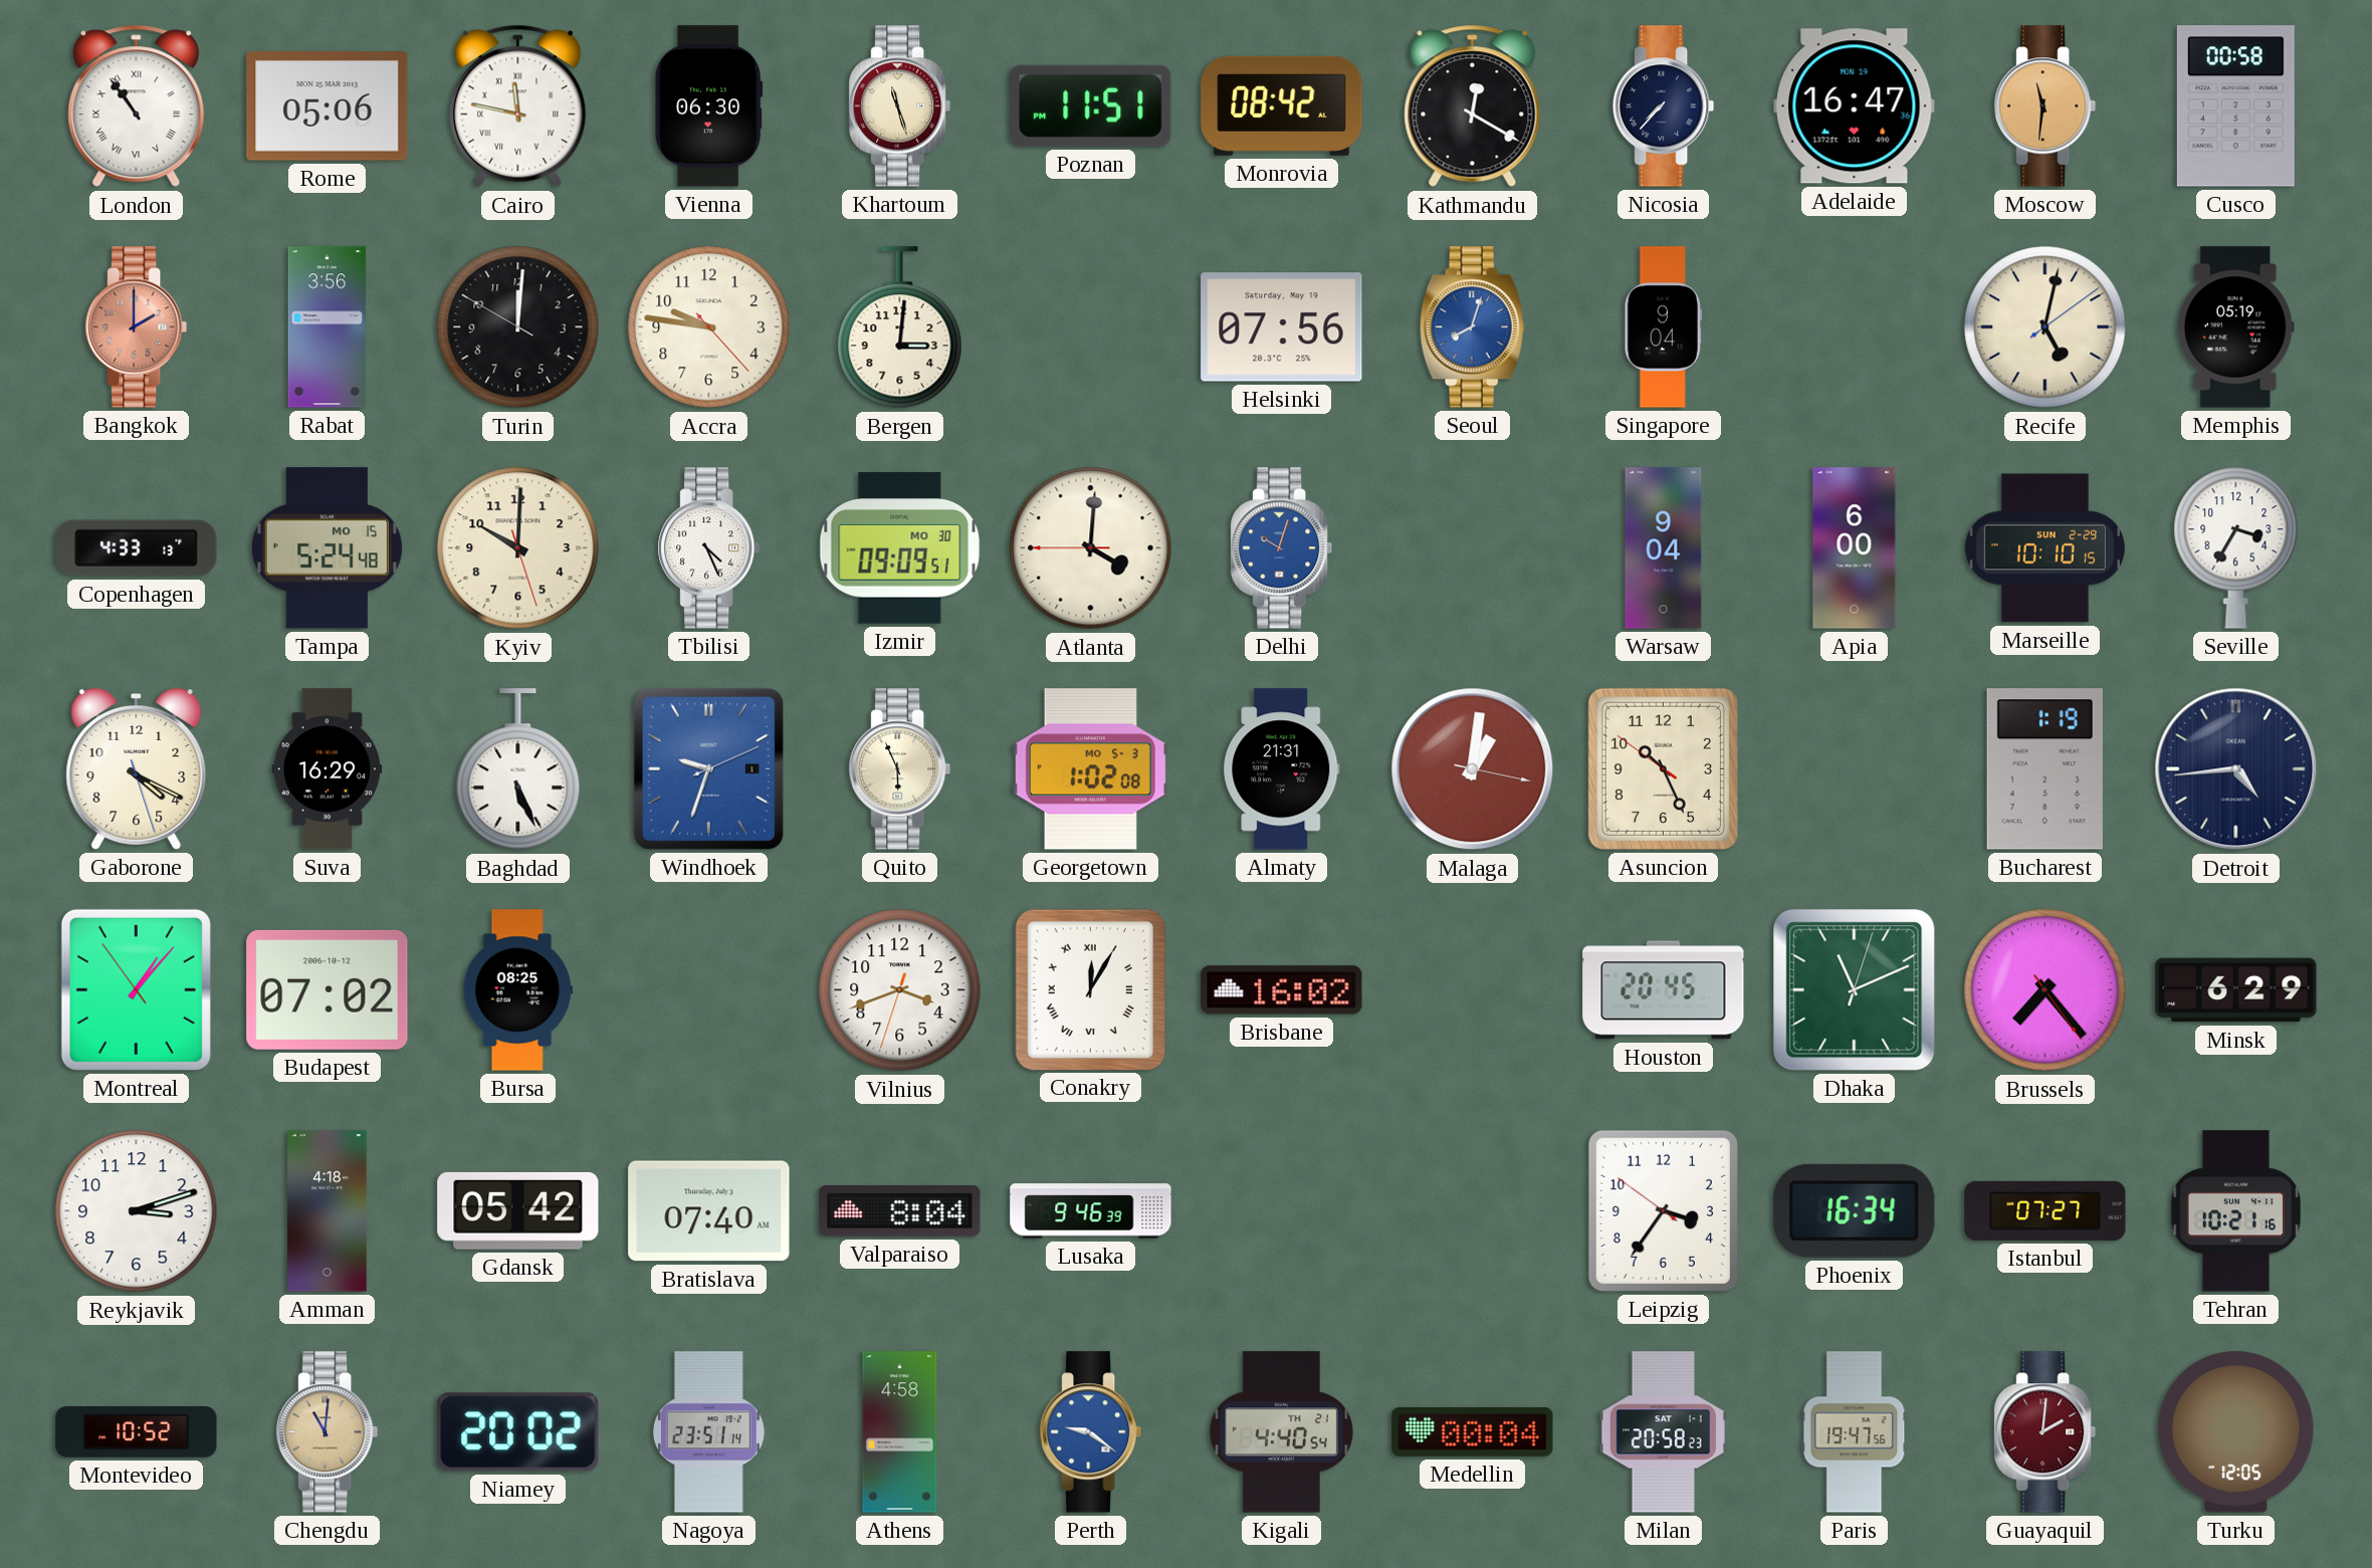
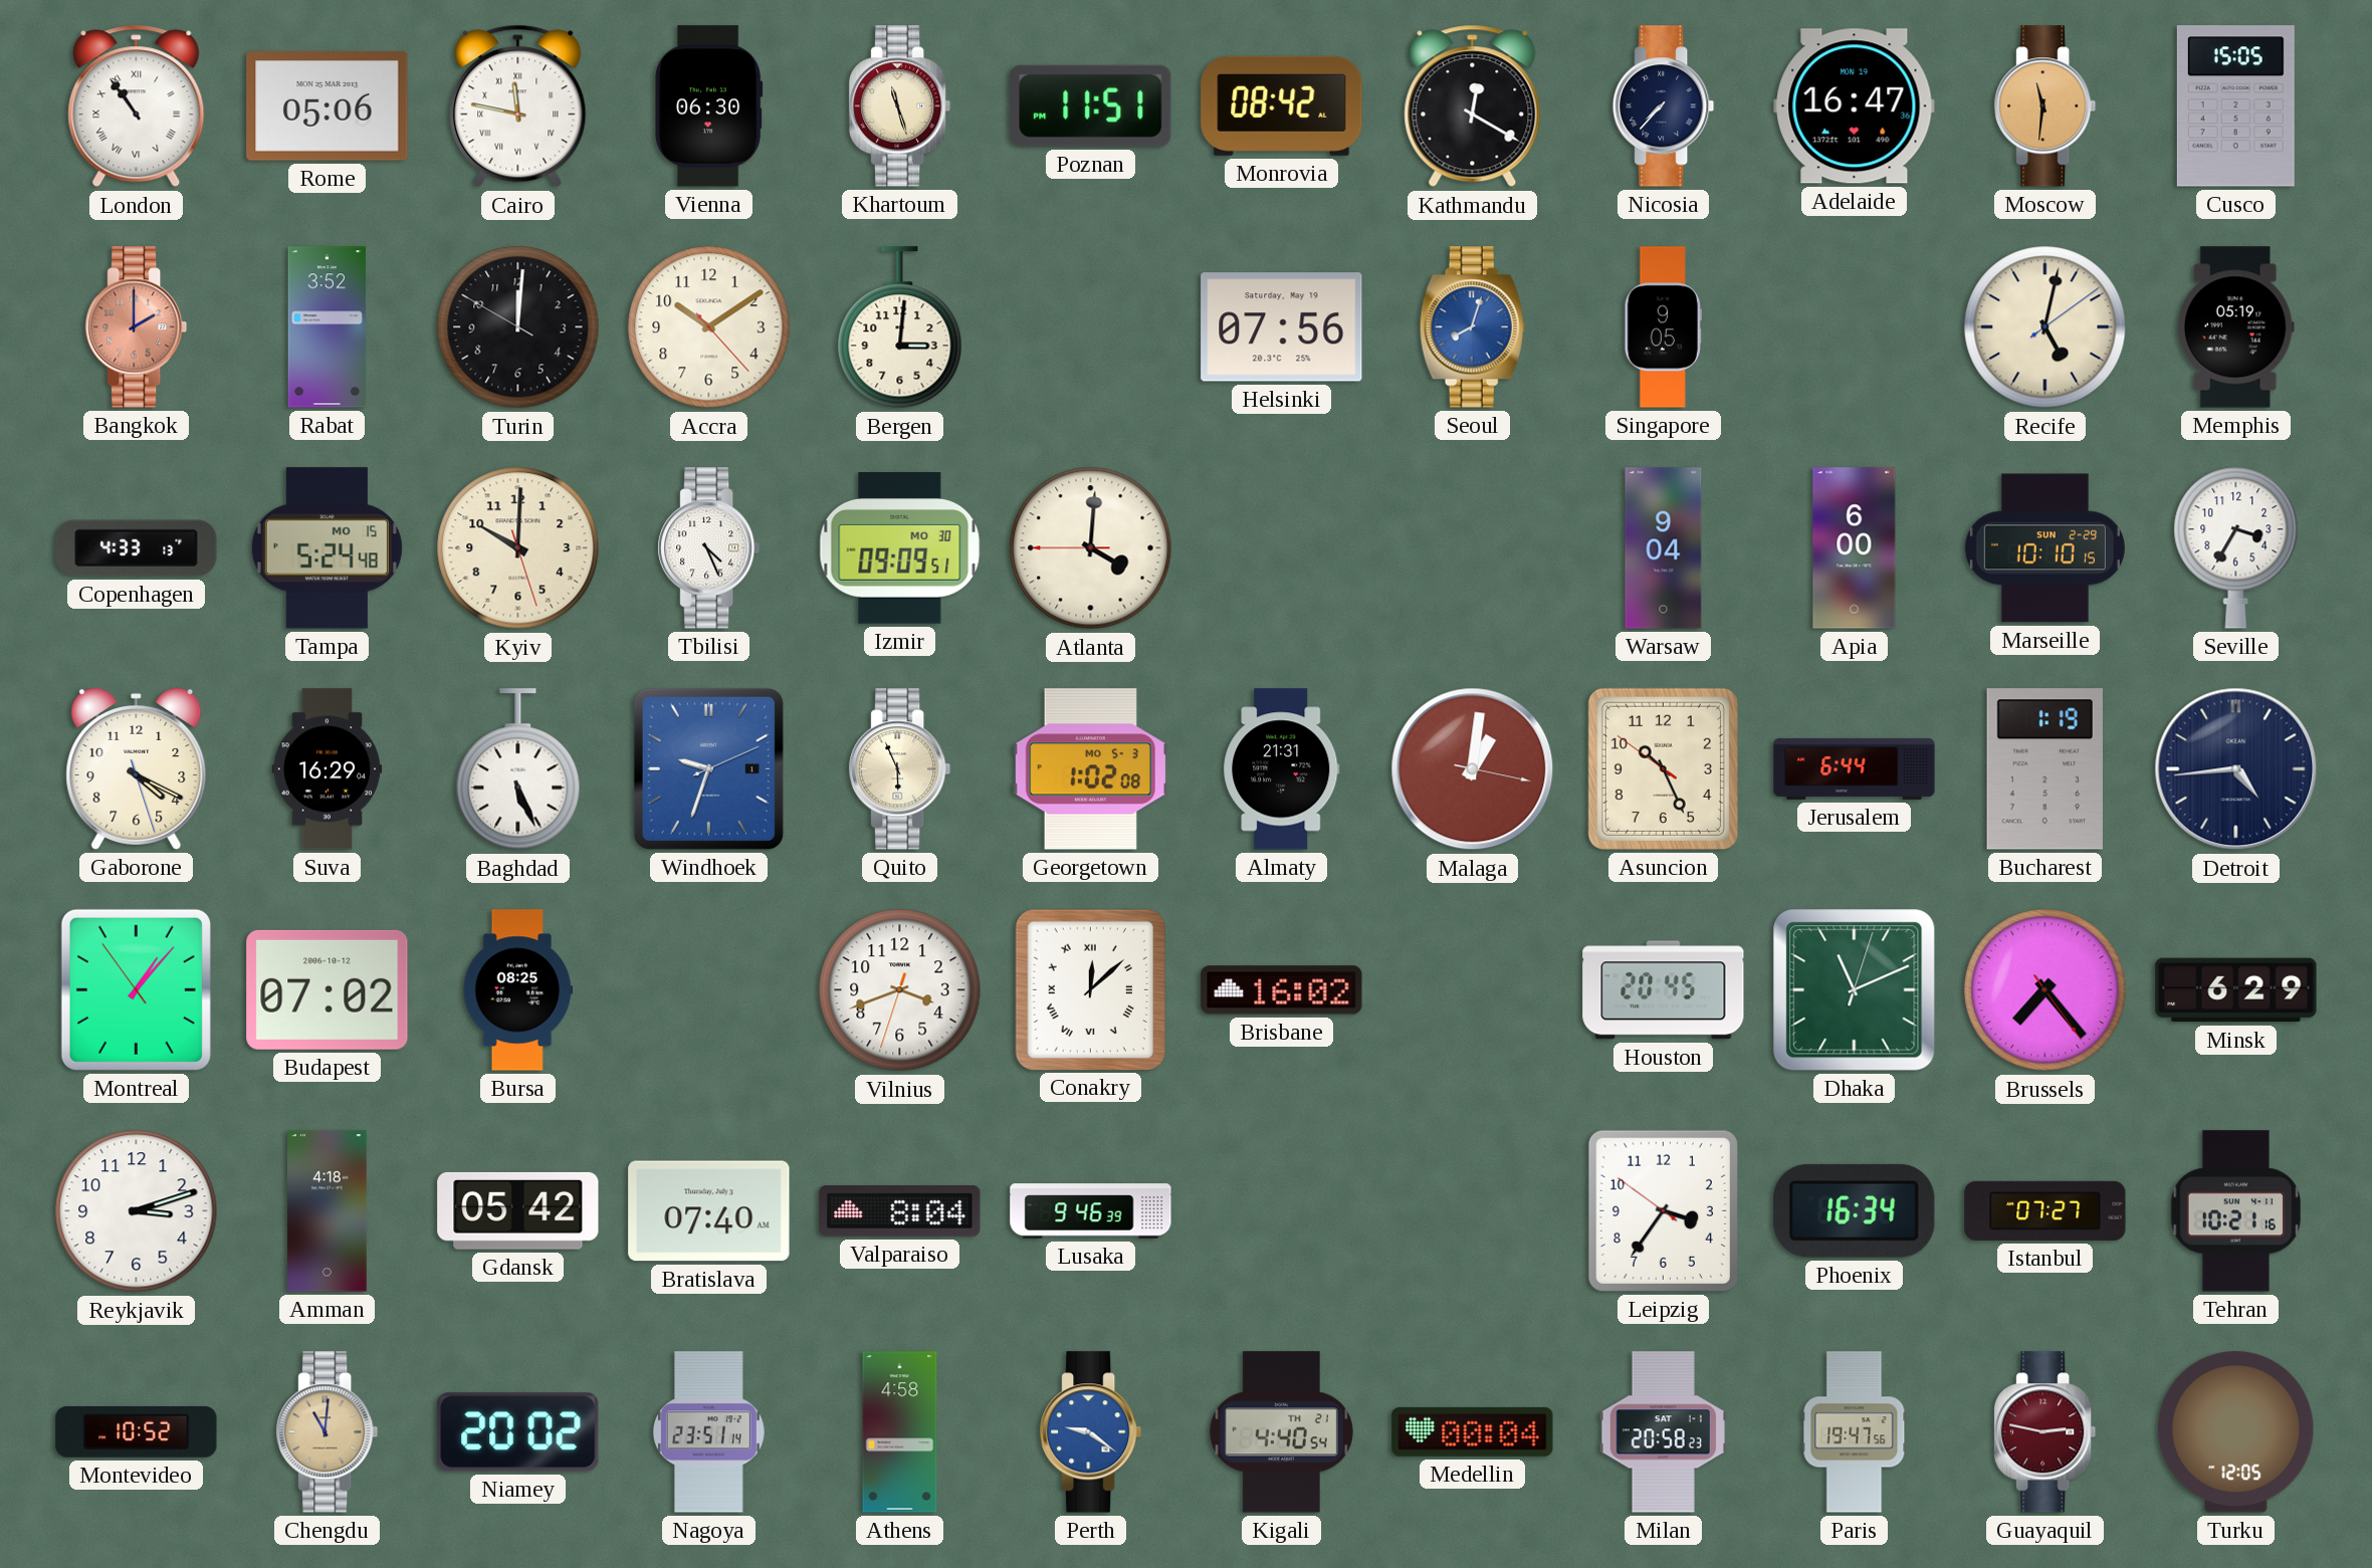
Cusco: 00:58 -> 15:05
Rabat: 3:56 -> 3:52
Accra: 9:46 -> 10:09
Singapore: 9:04 -> 9:05
Delhi: 10:03 -> none
Jerusalem: none -> 6:44
Conakry: 12:05 -> 12:08
Guayaquil: 2:01 -> 2:47
